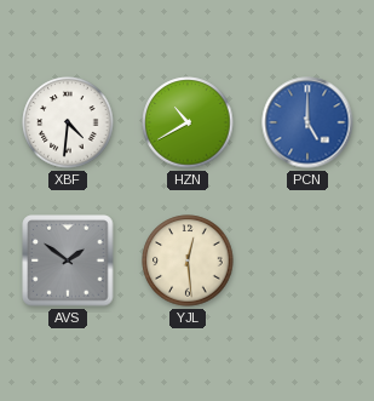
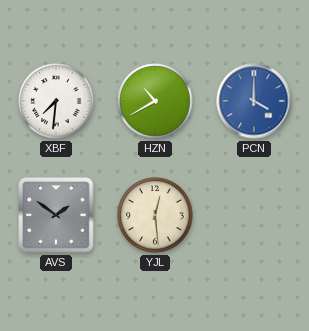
XBF: 4:31 -> 7:31
PCN: 5:00 -> 4:00
